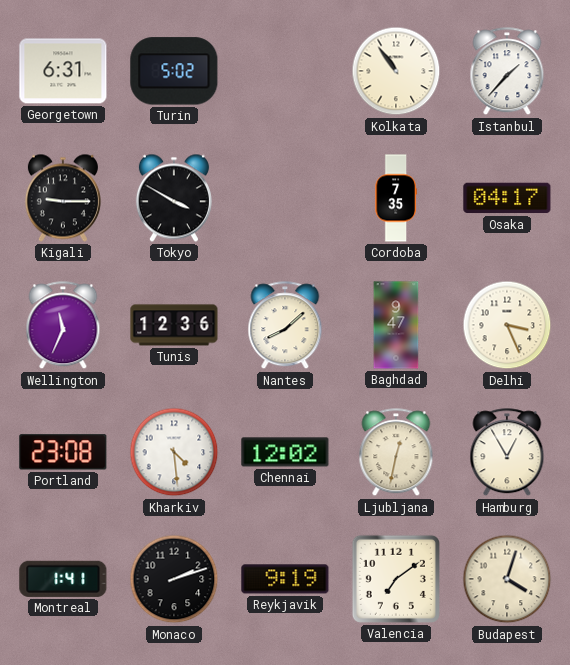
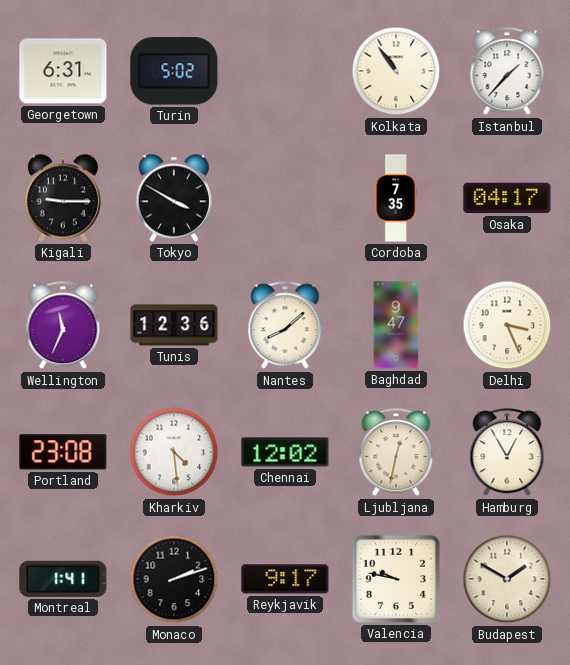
Reykjavik: 9:19 -> 9:17
Valencia: 7:09 -> 9:47
Budapest: 4:03 -> 1:50
